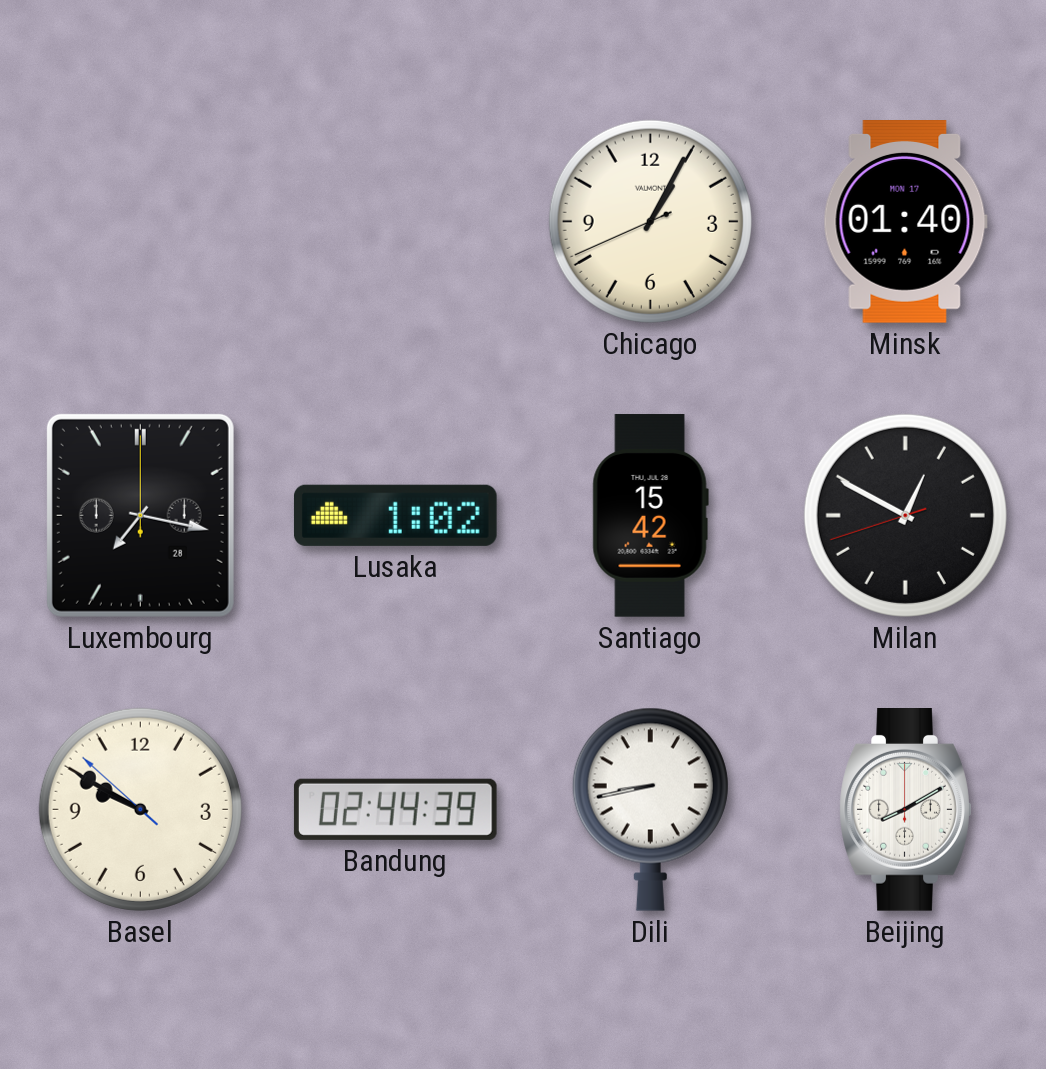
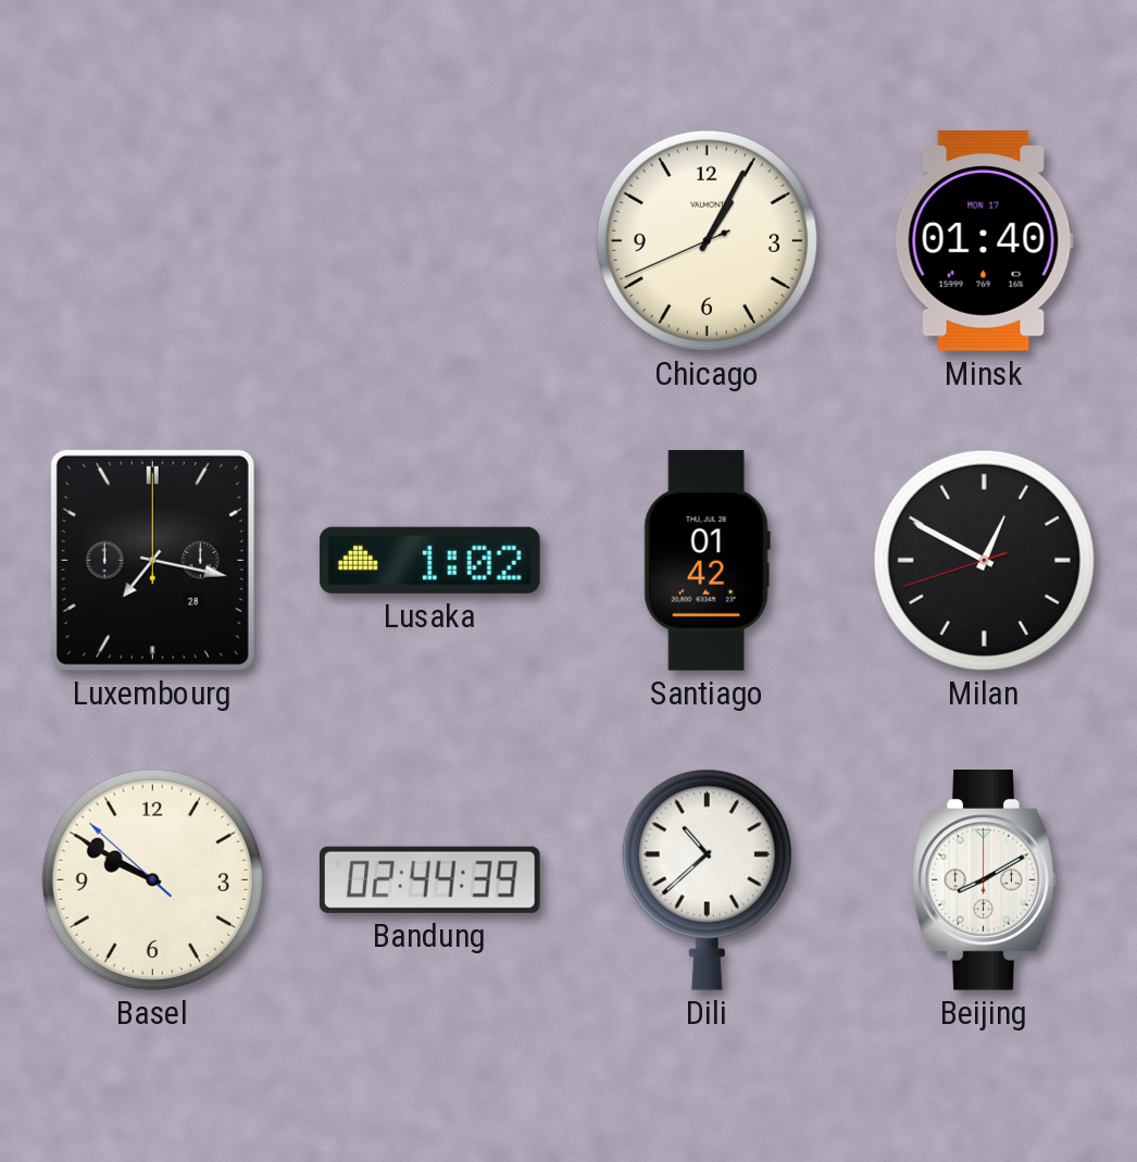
Santiago: 15:42 -> 01:42
Dili: 8:43 -> 10:38
